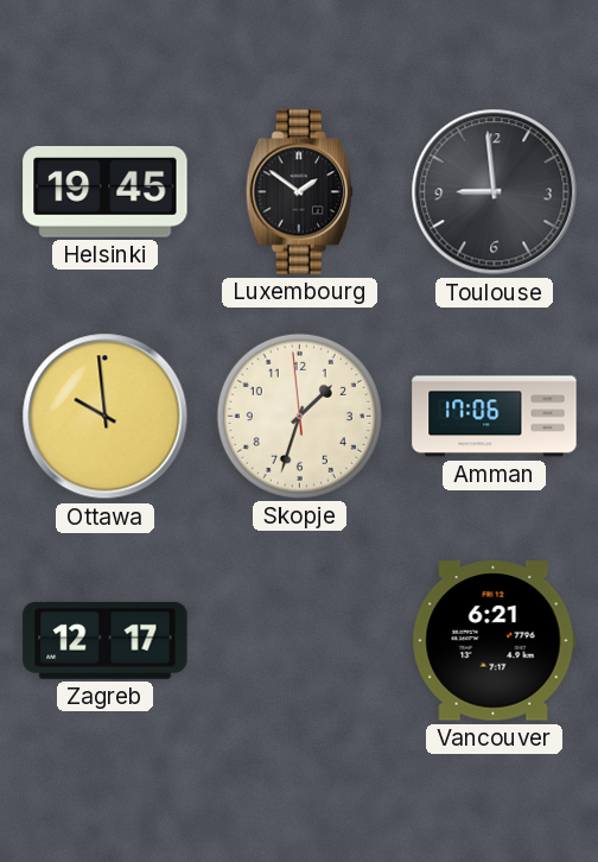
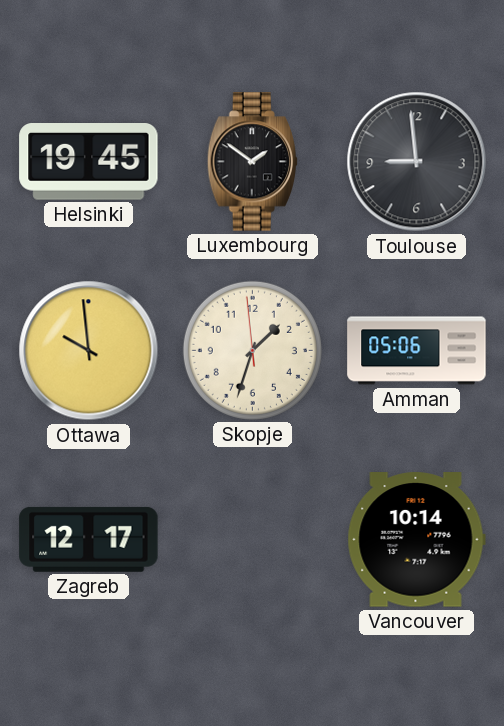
Amman: 17:06 -> 05:06
Vancouver: 6:21 -> 10:14
